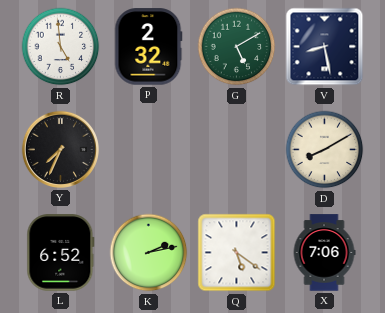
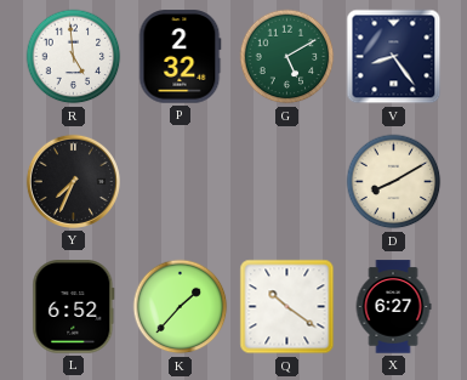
V: 8:28 -> 8:24
K: 2:13 -> 1:37
Q: 5:21 -> 10:21
X: 7:06 -> 6:27
